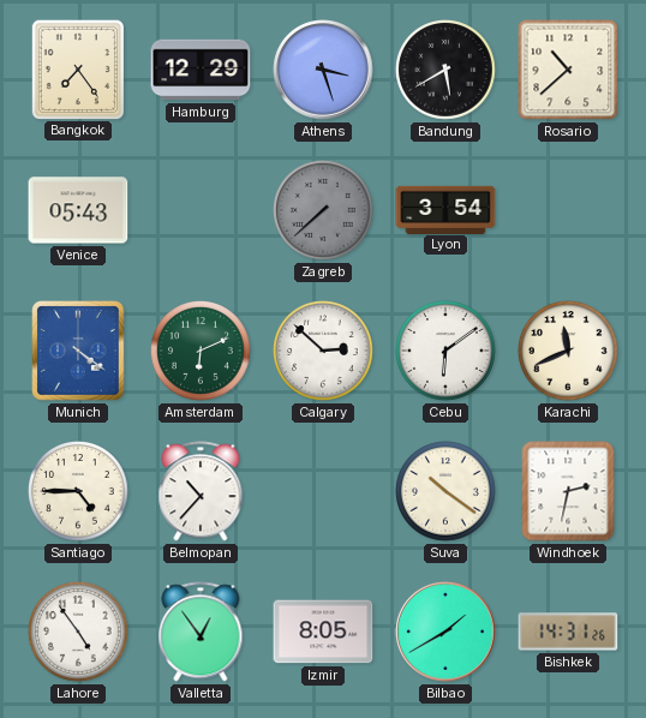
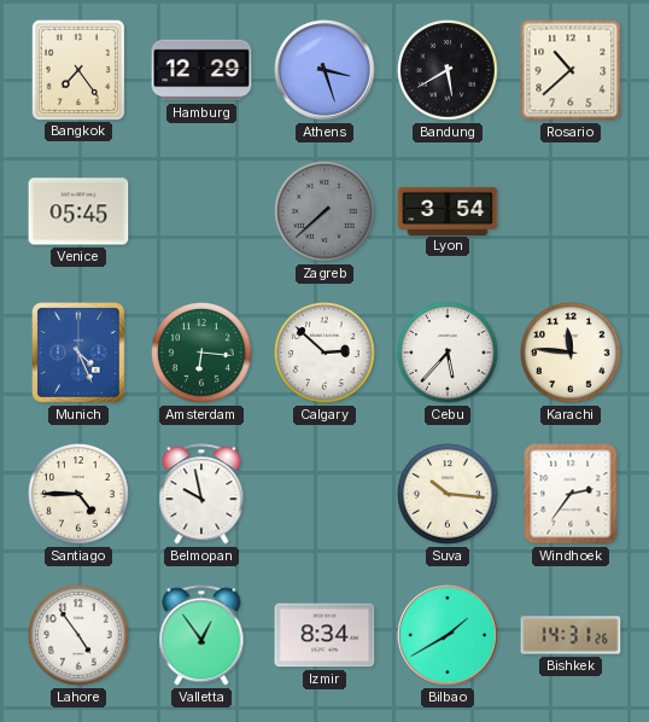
Venice: 05:43 -> 05:45
Munich: 4:21 -> 4:26
Amsterdam: 6:11 -> 6:16
Cebu: 6:09 -> 5:37
Karachi: 11:41 -> 11:46
Belmopan: 10:37 -> 9:58
Suva: 10:21 -> 10:16
Windhoek: 2:32 -> 2:36
Izmir: 8:05 -> 8:34
